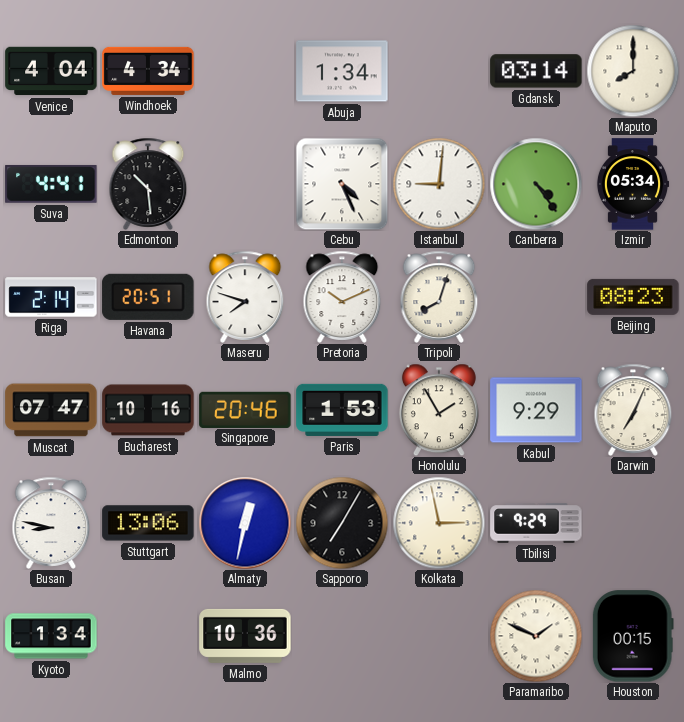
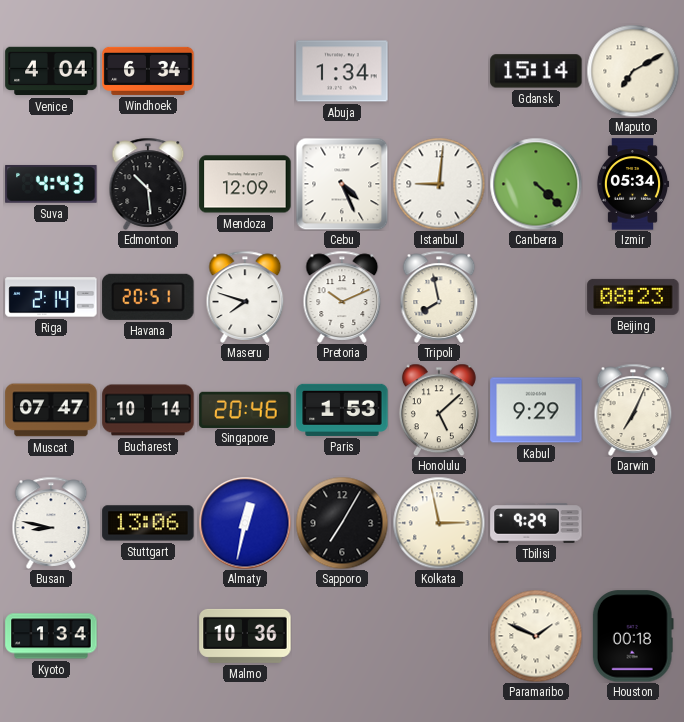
Windhoek: 4:34 -> 6:34
Gdansk: 03:14 -> 15:14
Maputo: 8:00 -> 7:10
Suva: 4:41 -> 4:43
Mendoza: none -> 12:09
Canberra: 4:24 -> 4:22
Tripoli: 8:03 -> 7:58
Bucharest: 10:16 -> 10:14
Honolulu: 1:55 -> 5:08
Houston: 00:15 -> 00:18
